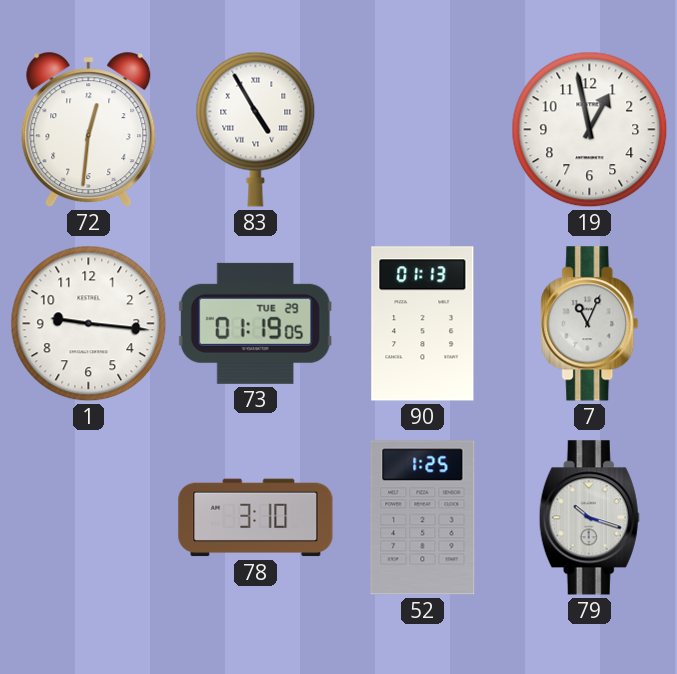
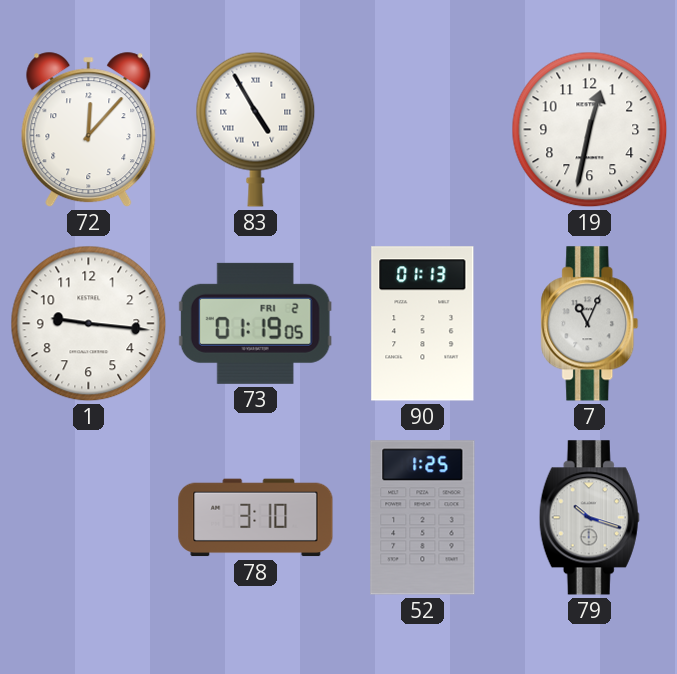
72: 12:31 -> 12:07
19: 12:58 -> 12:32
73 date: TUE 29 -> FRI 2
